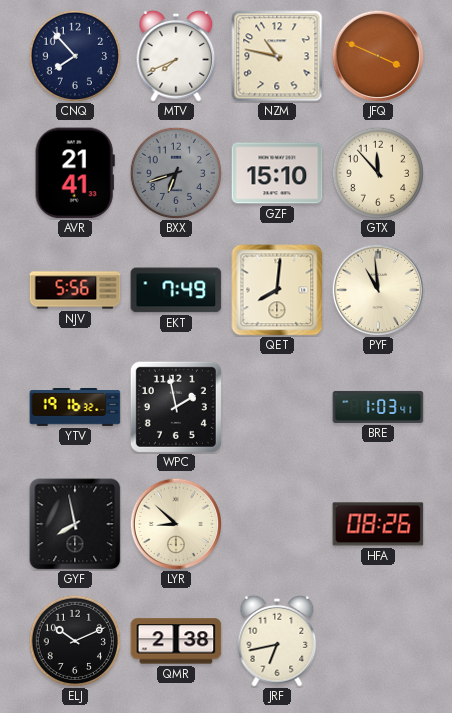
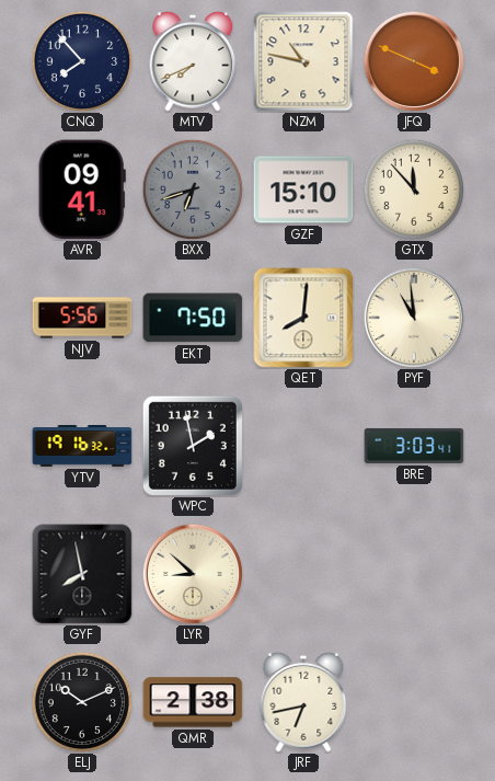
AVR: 21:41 -> 09:41
EKT: 7:49 -> 7:50
BRE: 1:03 -> 3:03
HFA: 08:26 -> none
